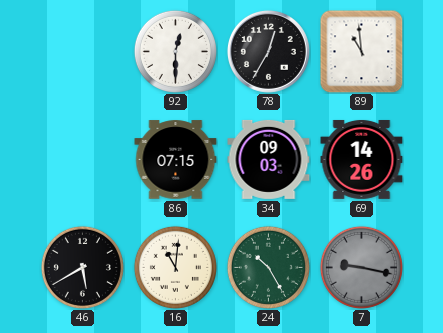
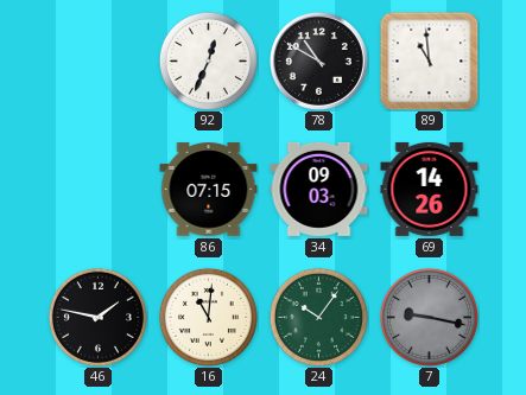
92: 12:30 -> 12:34
78: 12:35 -> 10:50
46: 5:40 -> 1:47
24: 10:25 -> 10:06
